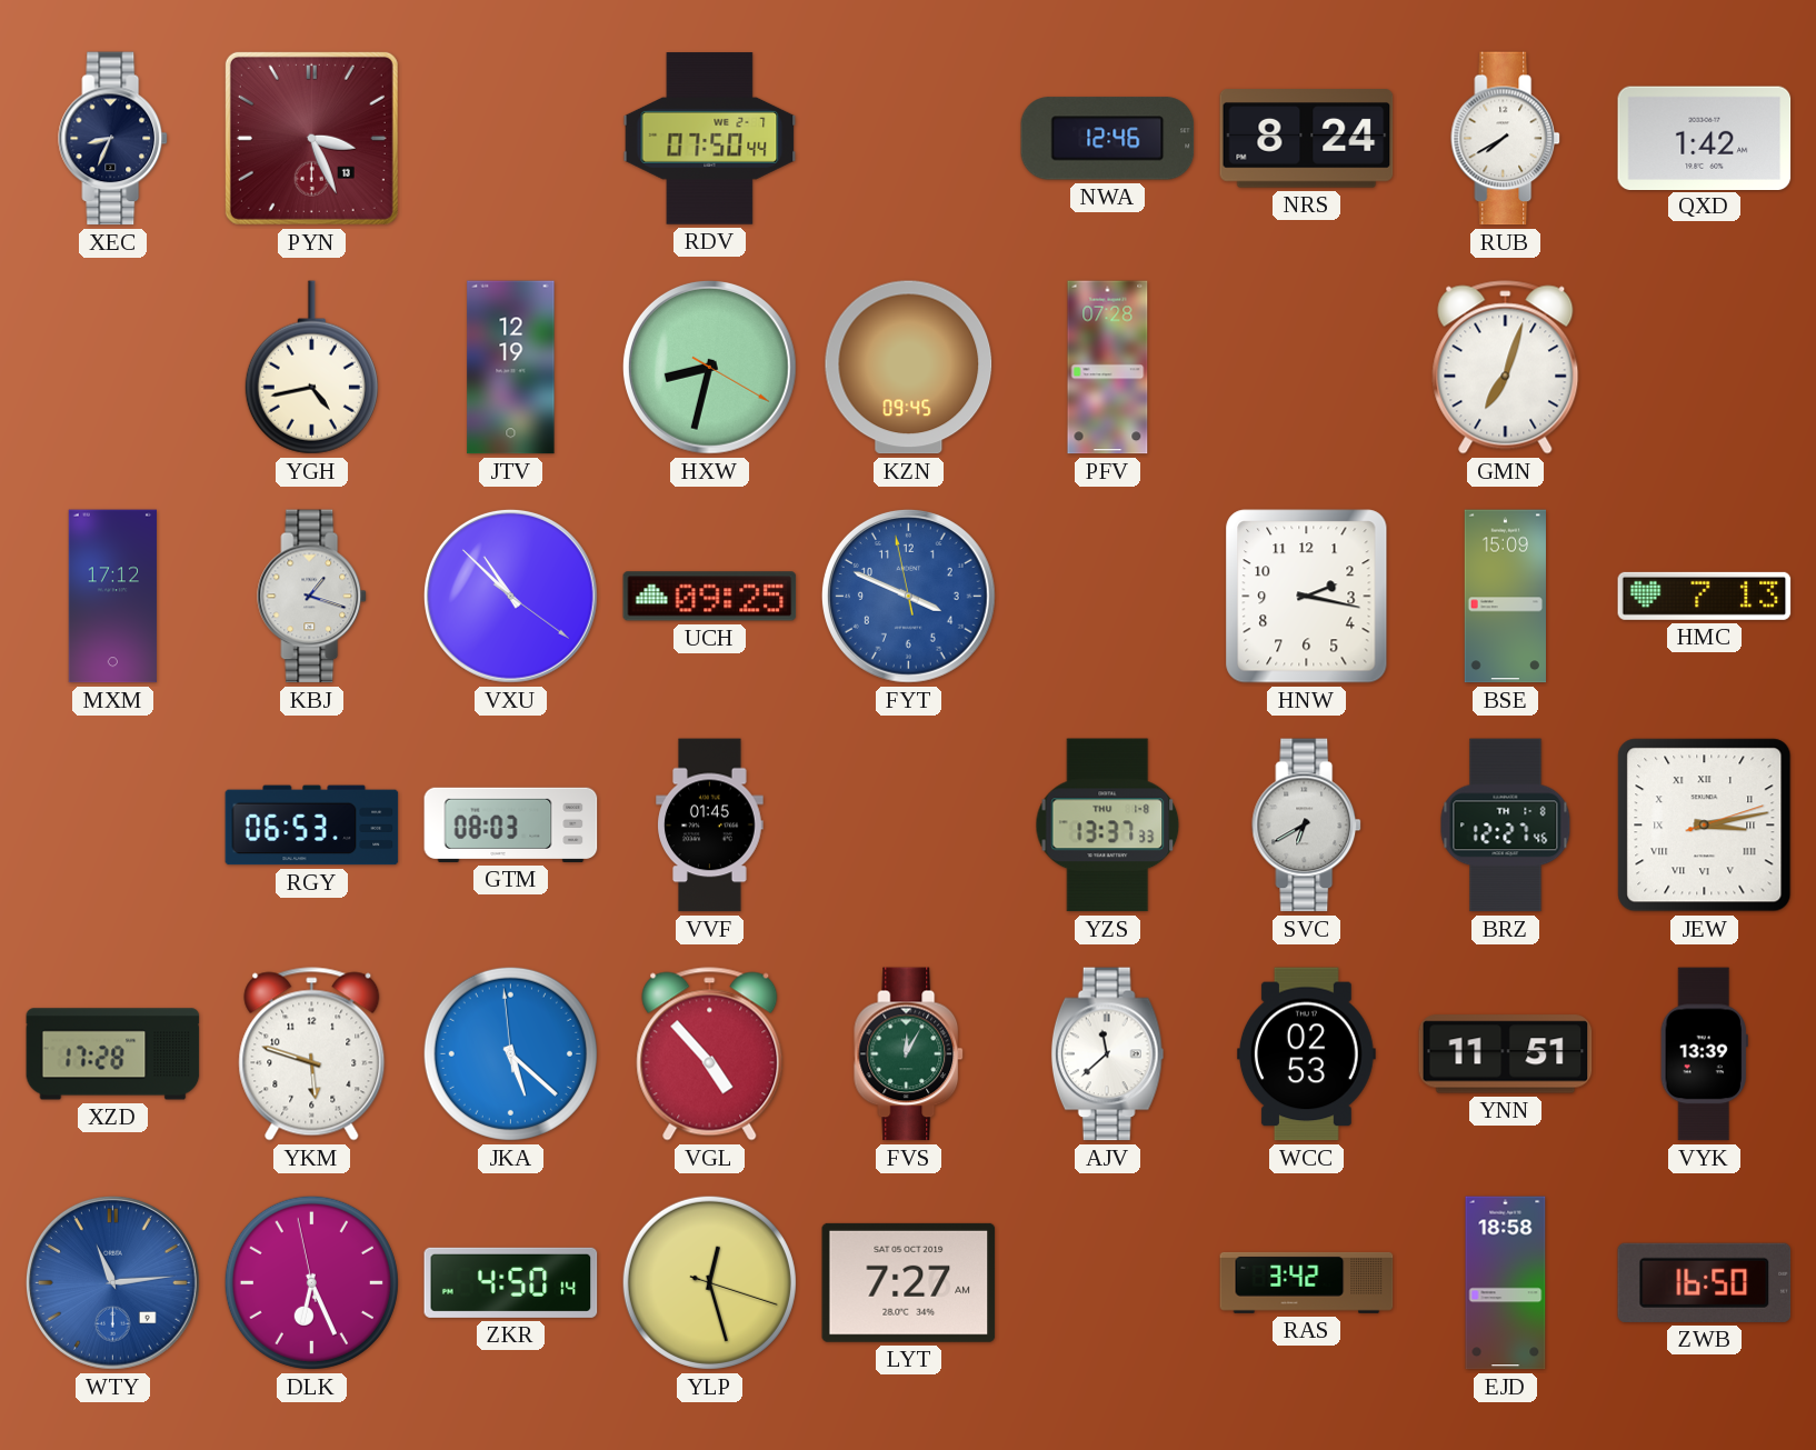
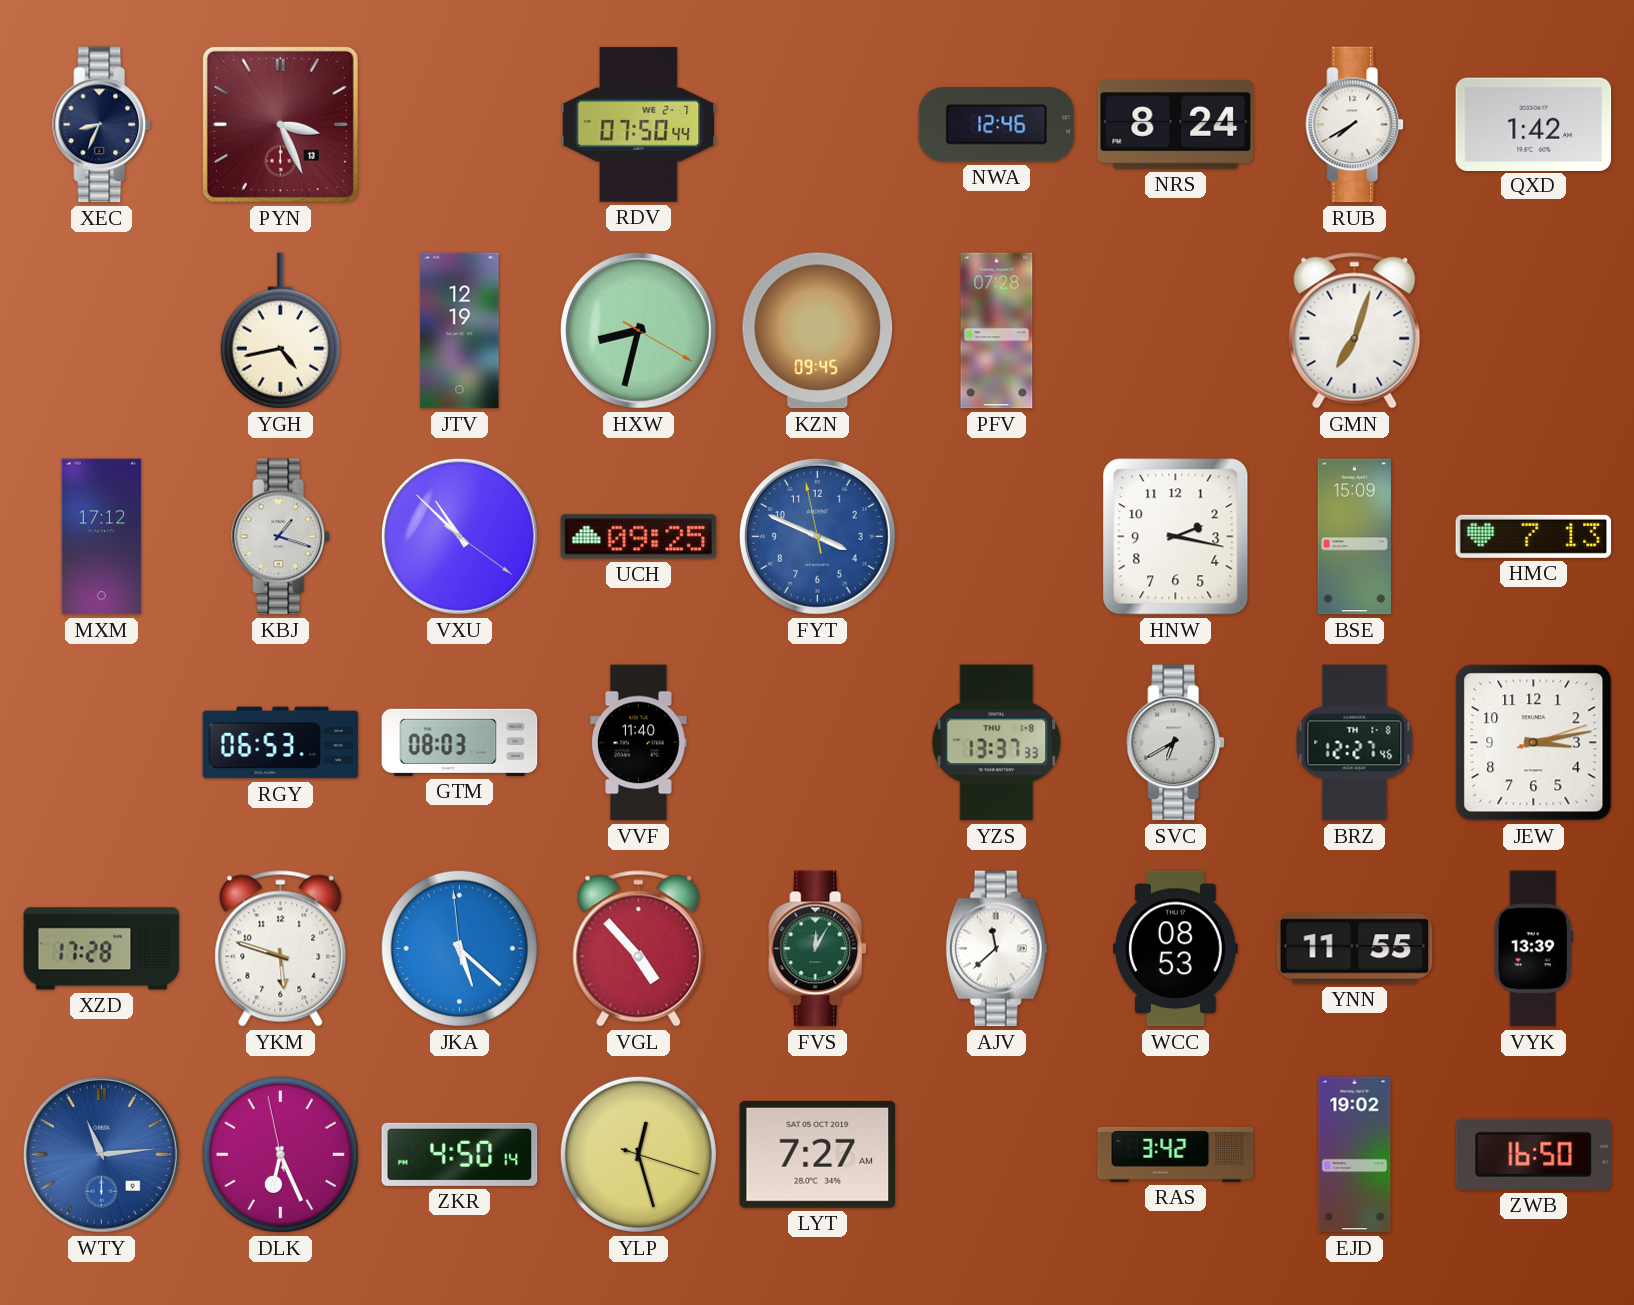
VVF: 01:45 -> 11:40
JEW numerals: Roman -> Arabic
WCC: 02:53 -> 08:53
YNN: 11:51 -> 11:55
EJD: 18:58 -> 19:02
